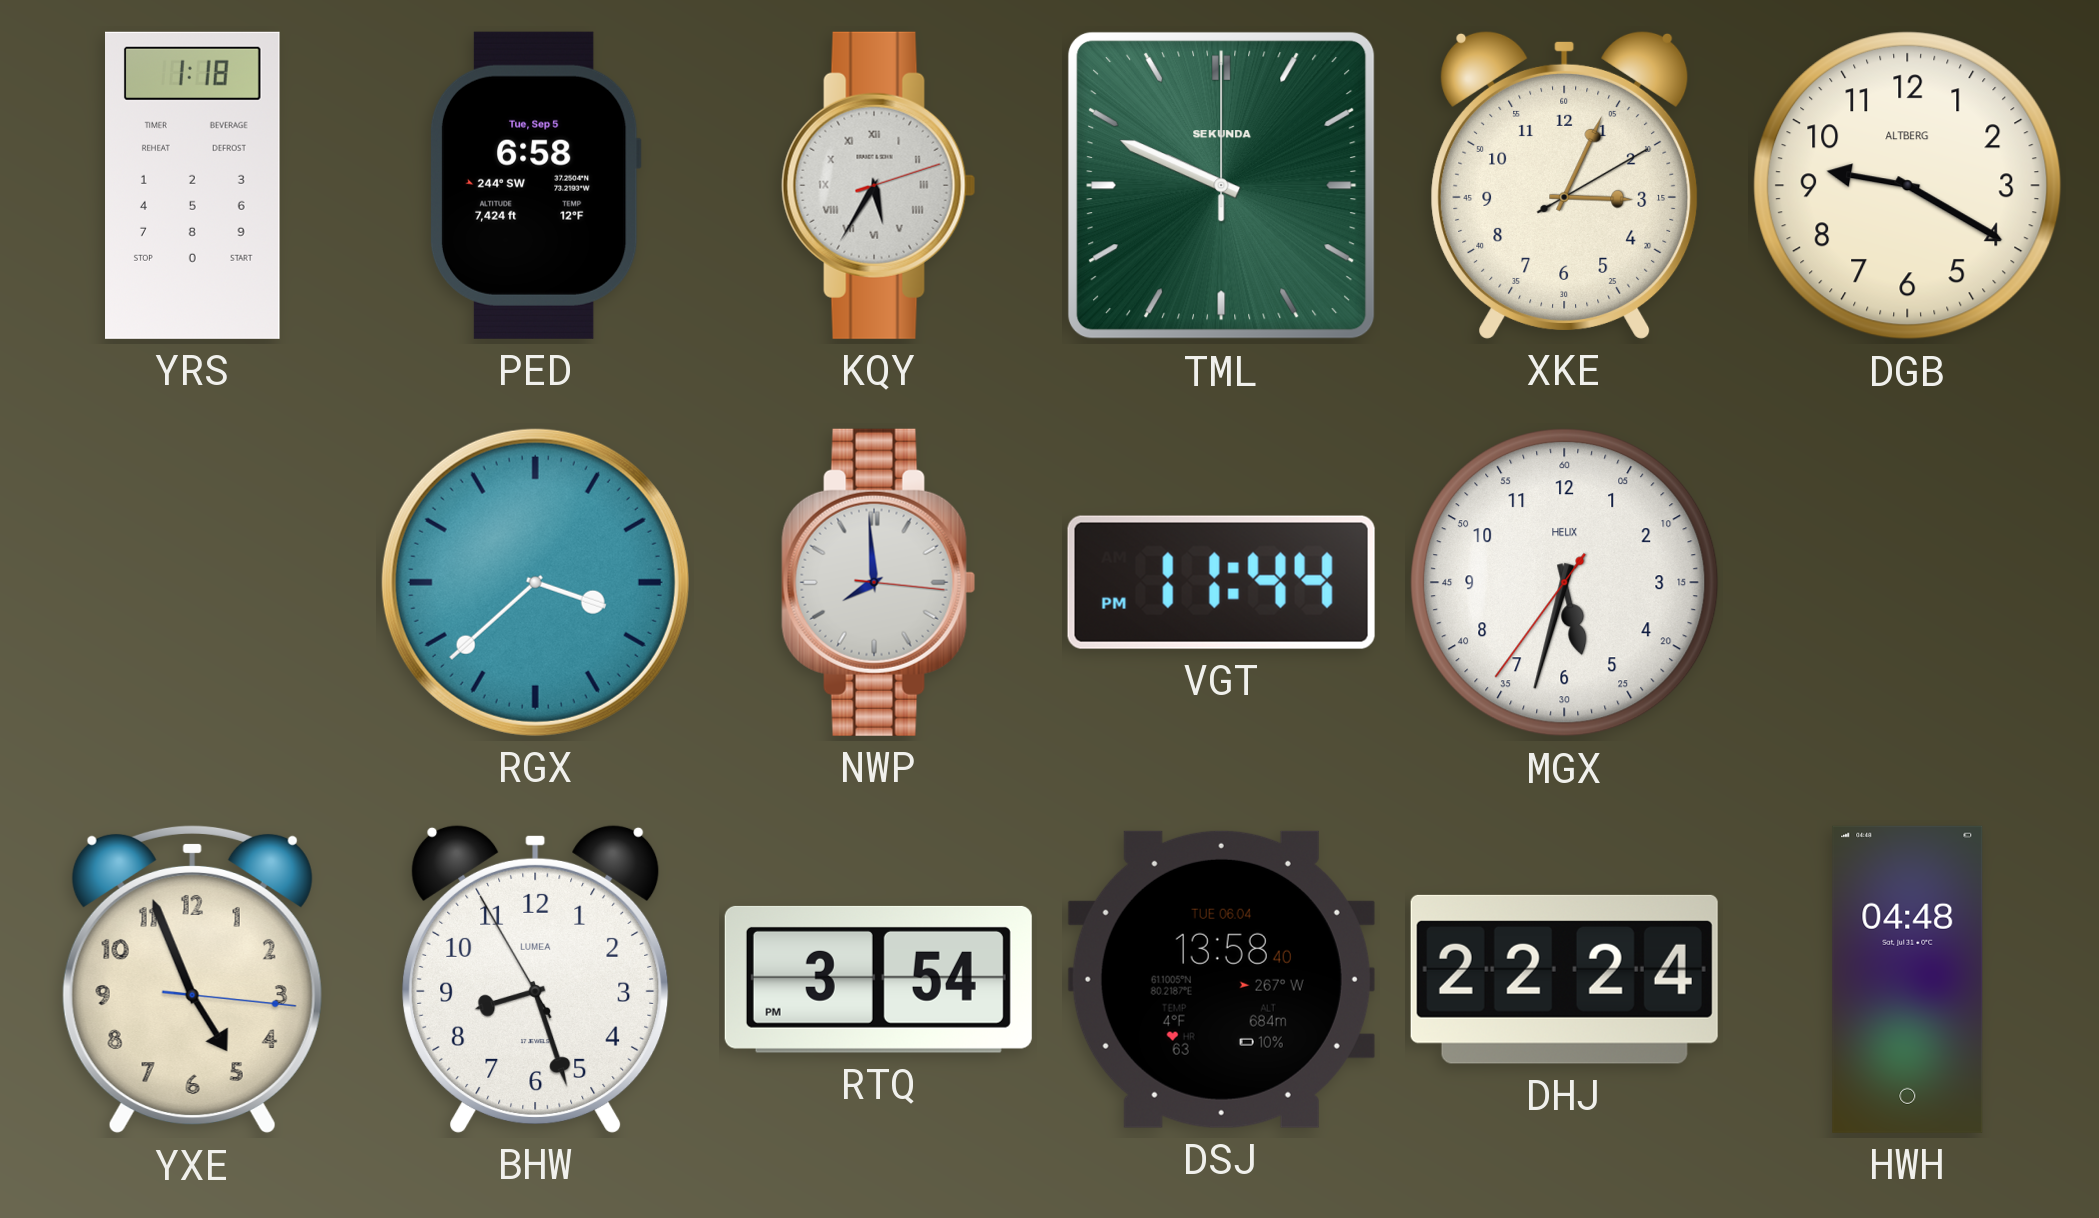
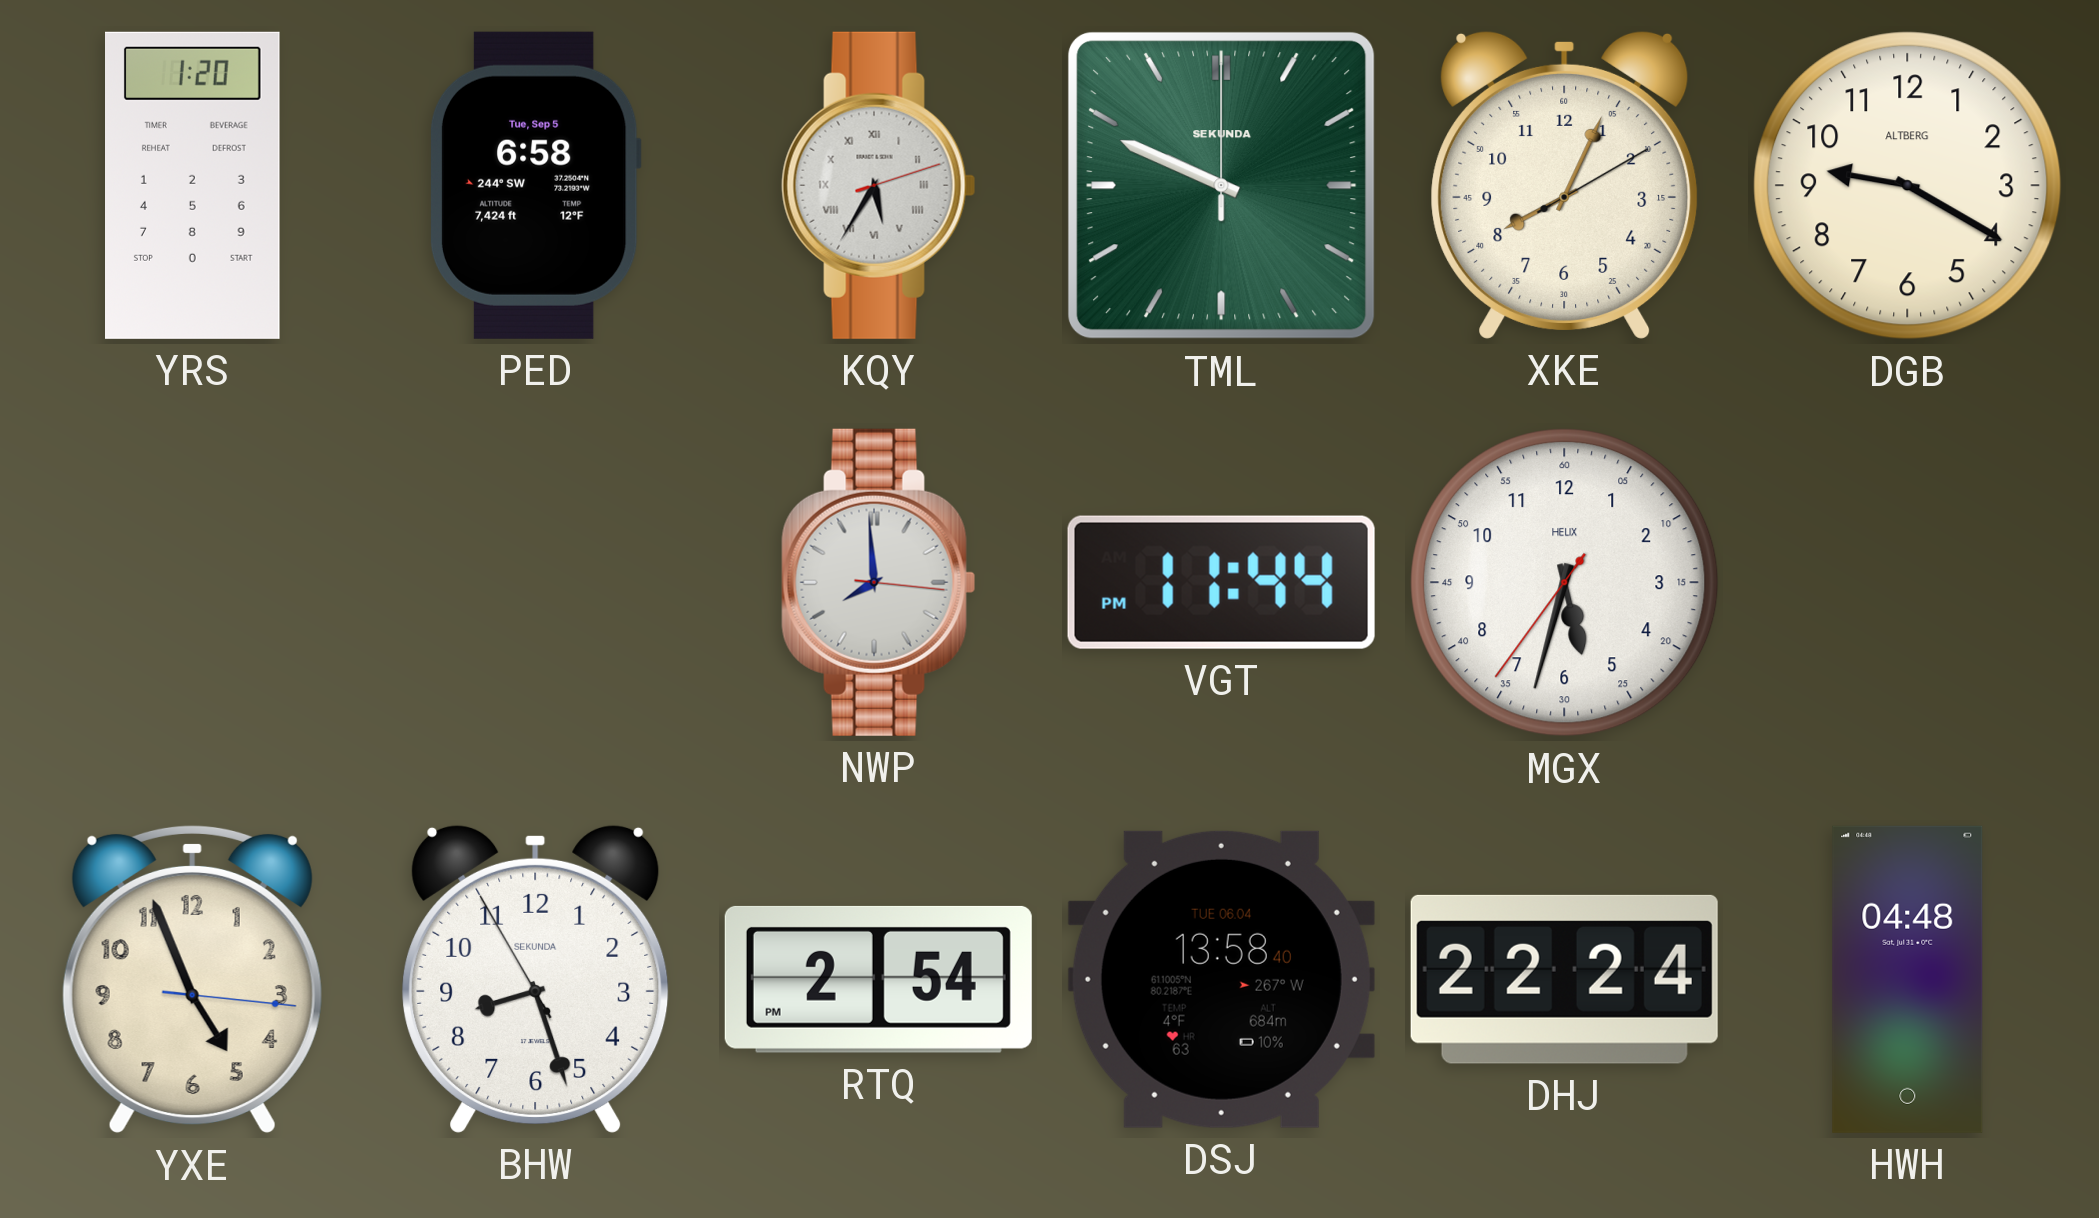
YRS: 1:18 -> 1:20
XKE: 3:04 -> 8:04
RGX: 3:38 -> none
BHW brand: LUMEA -> SEKUNDA
RTQ: 3:54 -> 2:54
